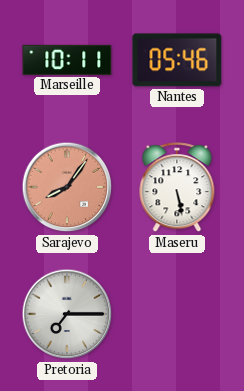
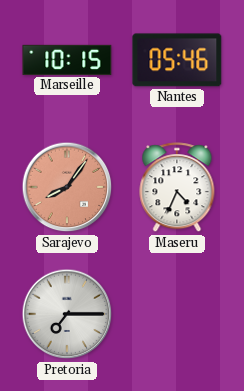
Marseille: 10:11 -> 10:15
Maseru: 5:28 -> 4:34
